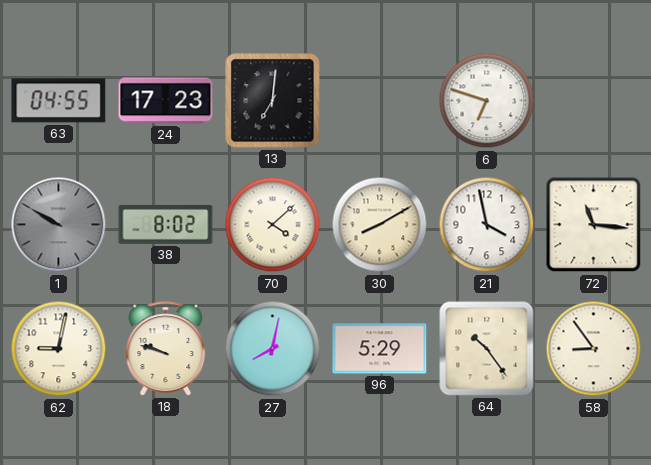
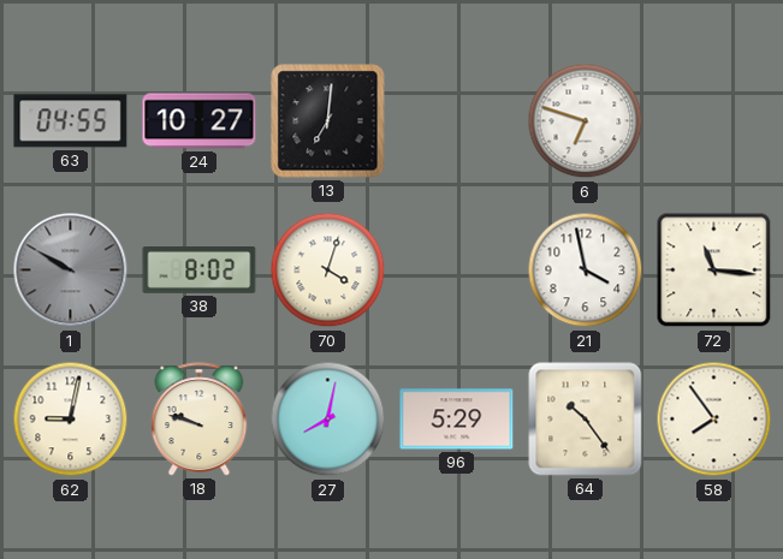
24: 17:23 -> 10:27
70: 4:08 -> 4:03
30: 8:10 -> none
58: 8:54 -> 7:54
